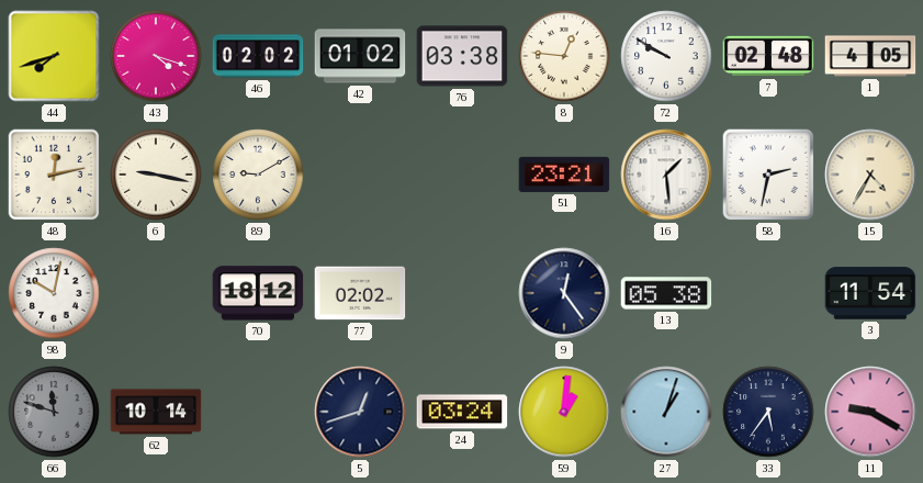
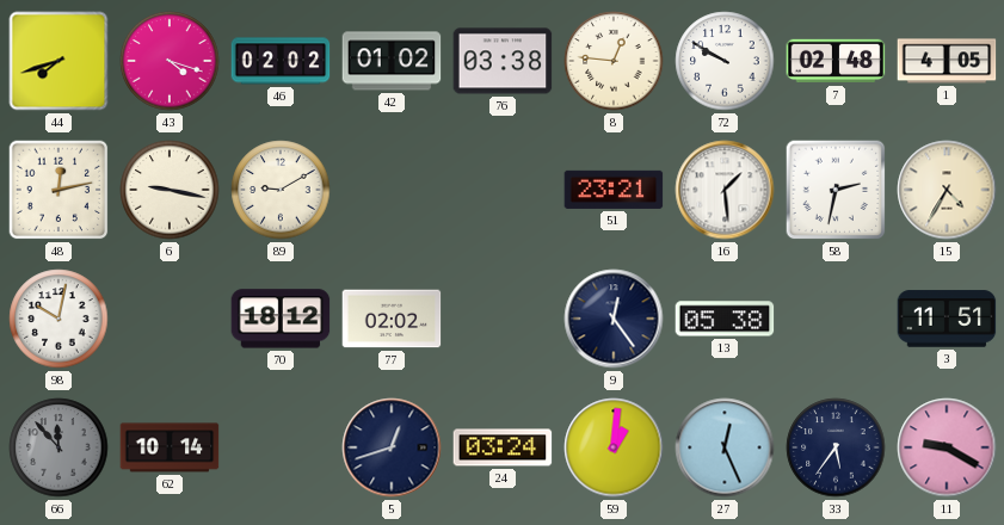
3: 11:54 -> 11:51
66: 11:48 -> 11:53
27: 1:03 -> 12:26
